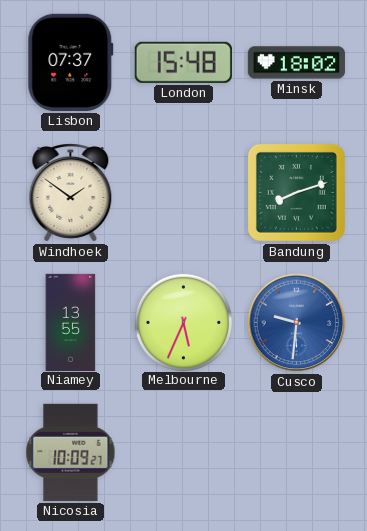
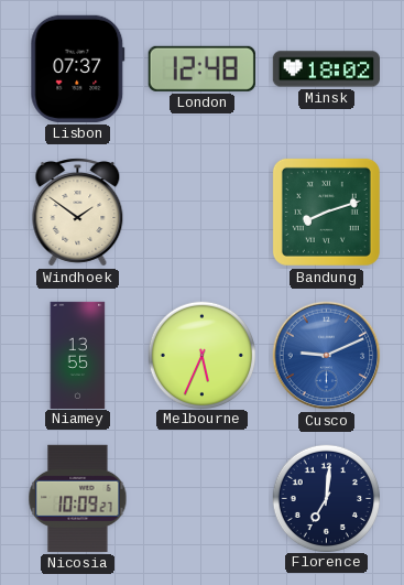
London: 15:48 -> 12:48
Cusco: 9:31 -> 9:11
Florence: none -> 7:01
